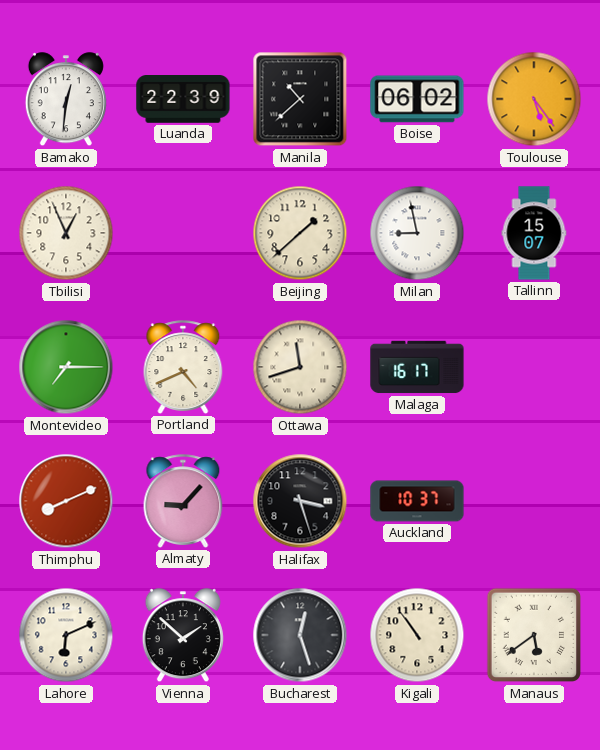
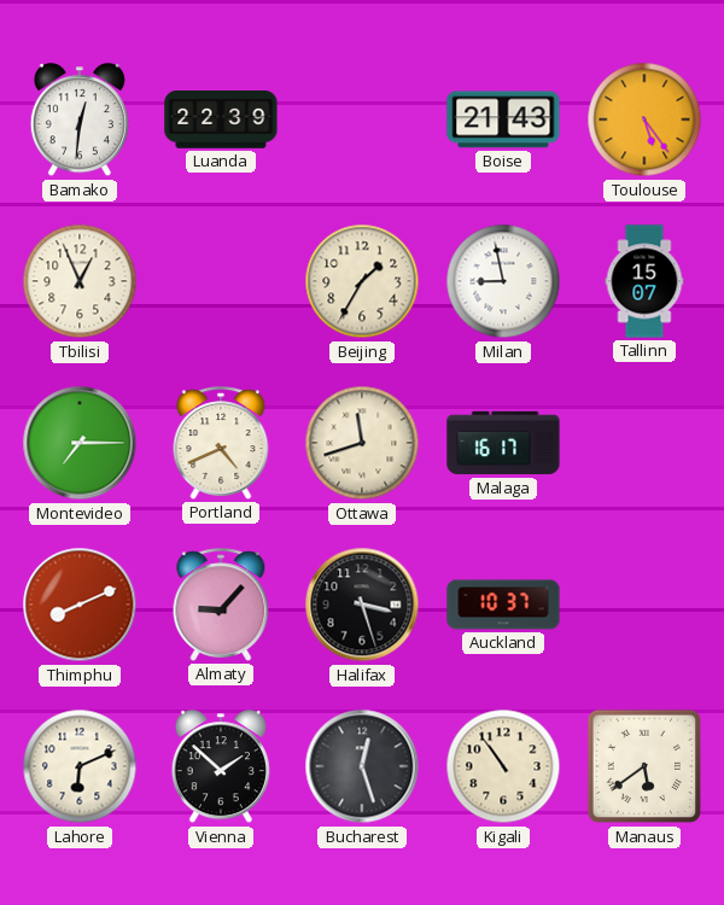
Manila: 10:38 -> none
Boise: 06:02 -> 21:43
Beijing: 1:38 -> 1:35
